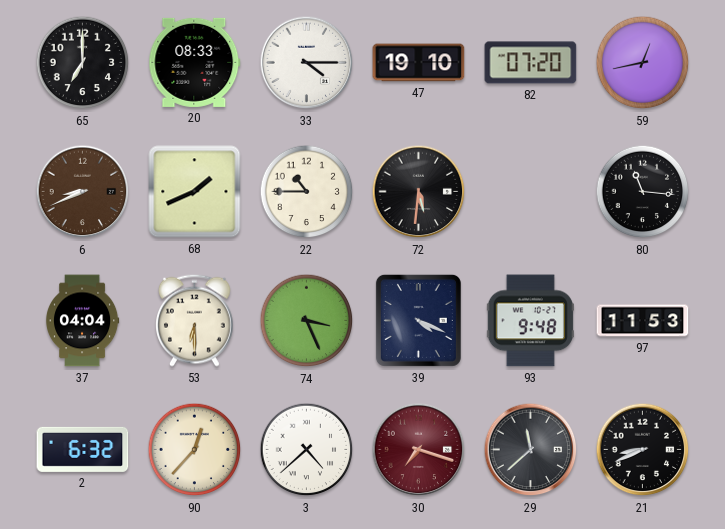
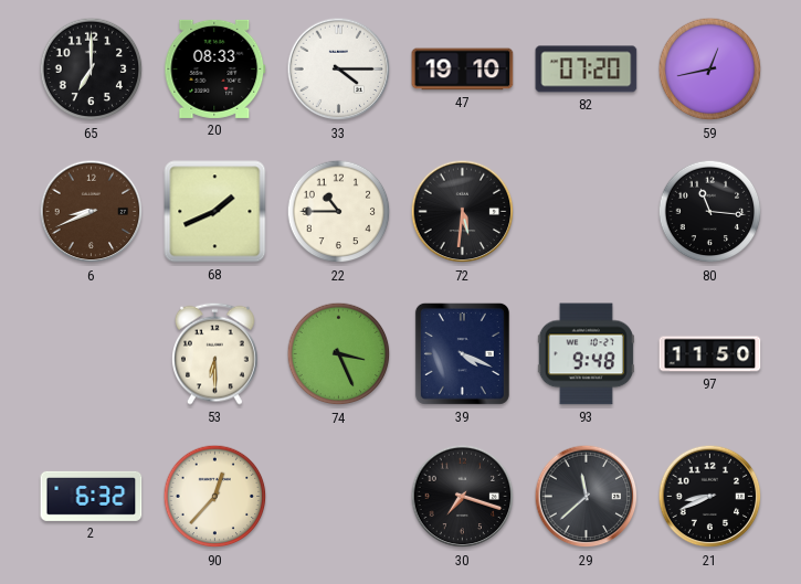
37: 04:04 -> none
97: 11:53 -> 11:50
3: 4:38 -> none
30 dial: burgundy -> black
